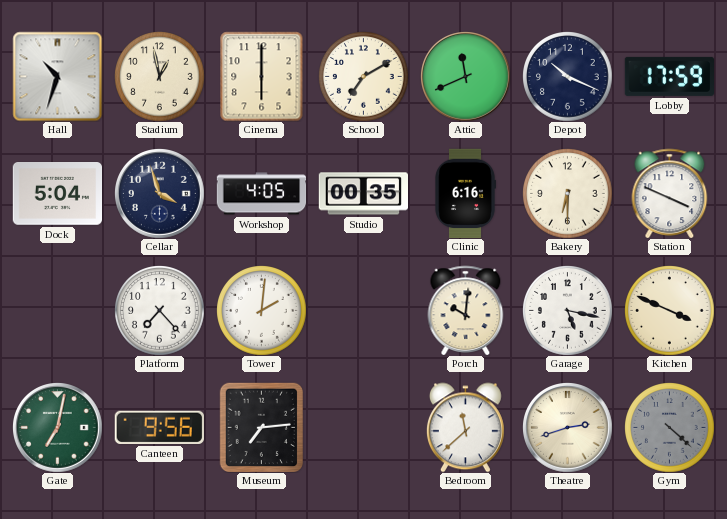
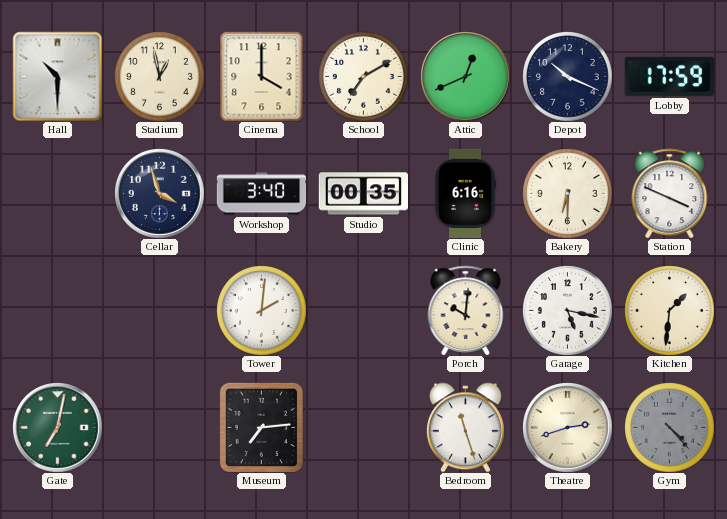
Hall: 10:33 -> 10:30
Cinema: 6:00 -> 4:00
Attic: 11:41 -> 12:41
Dock: 5:04 -> none
Workshop: 4:05 -> 3:40
Platform: 7:23 -> none
Kitchen: 3:49 -> 1:31
Canteen: 9:56 -> none
Bedroom: 11:38 -> 11:27
Gym: 4:22 -> 4:23
